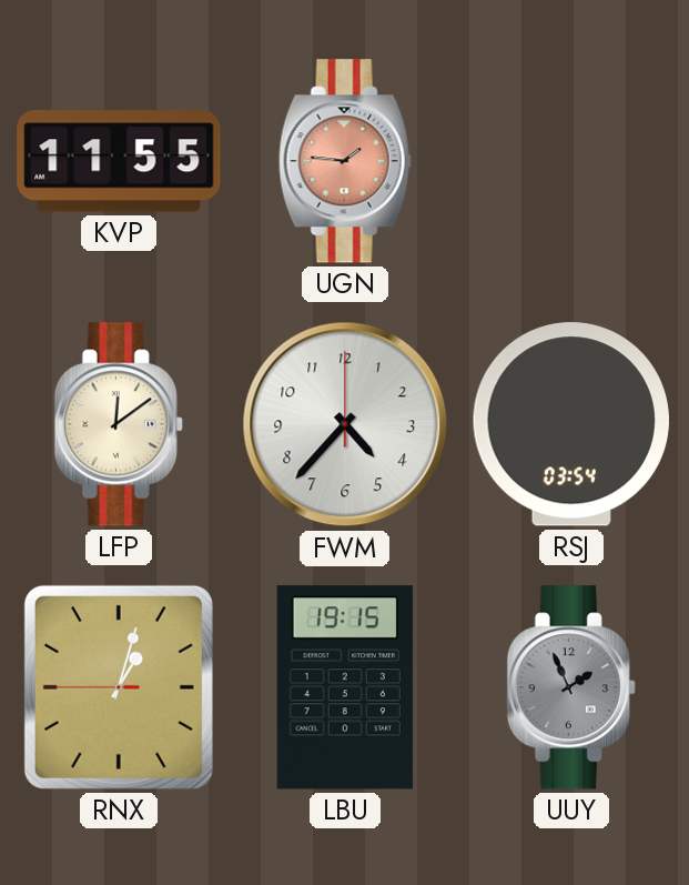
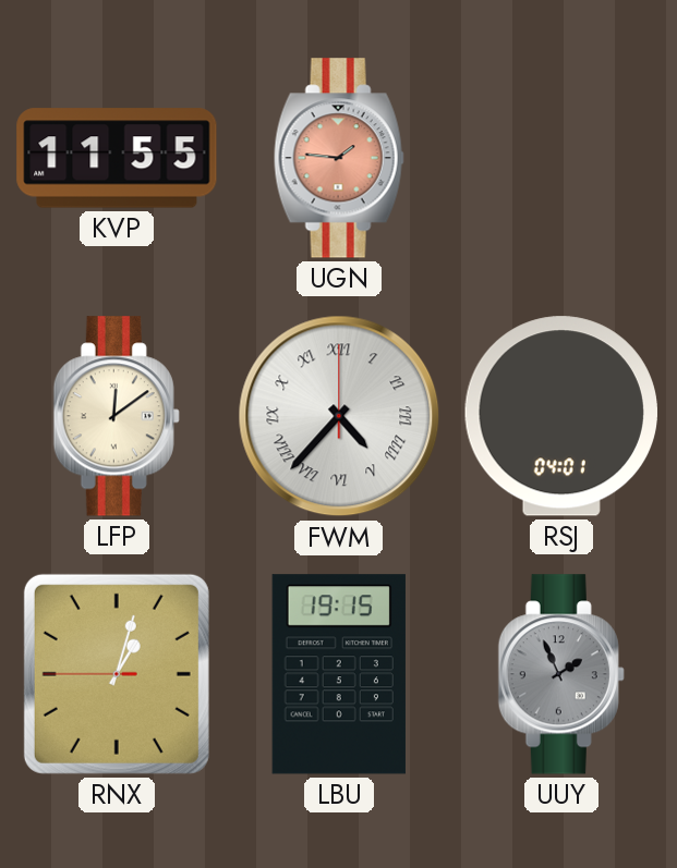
FWM numerals: Arabic -> Roman
RSJ: 03:54 -> 04:01
